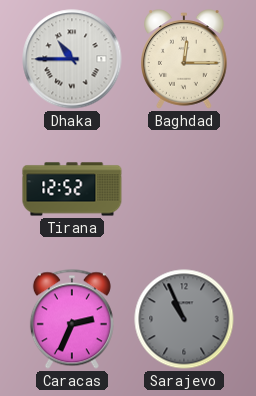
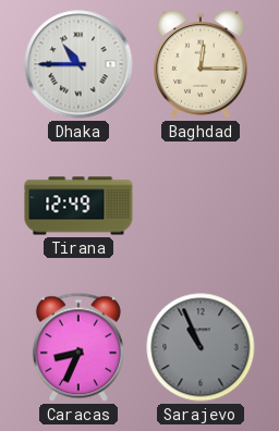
Tirana: 12:52 -> 12:49
Caracas: 2:34 -> 8:34
